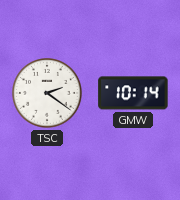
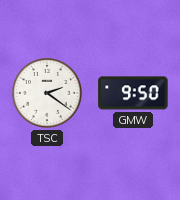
GMW: 10:14 -> 9:50
